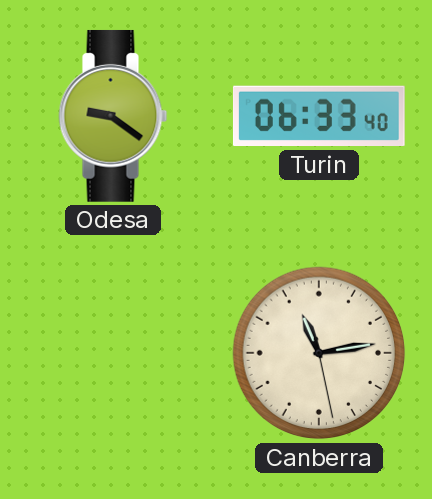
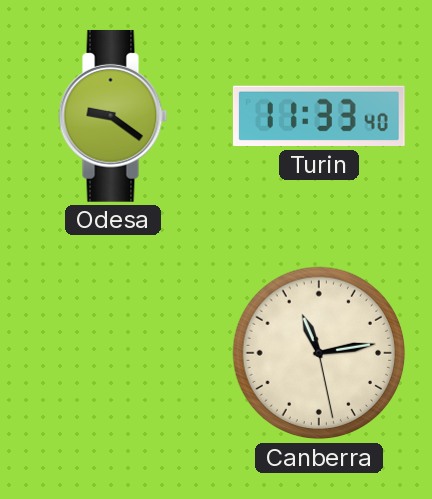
Turin: 06:33 -> 11:33
